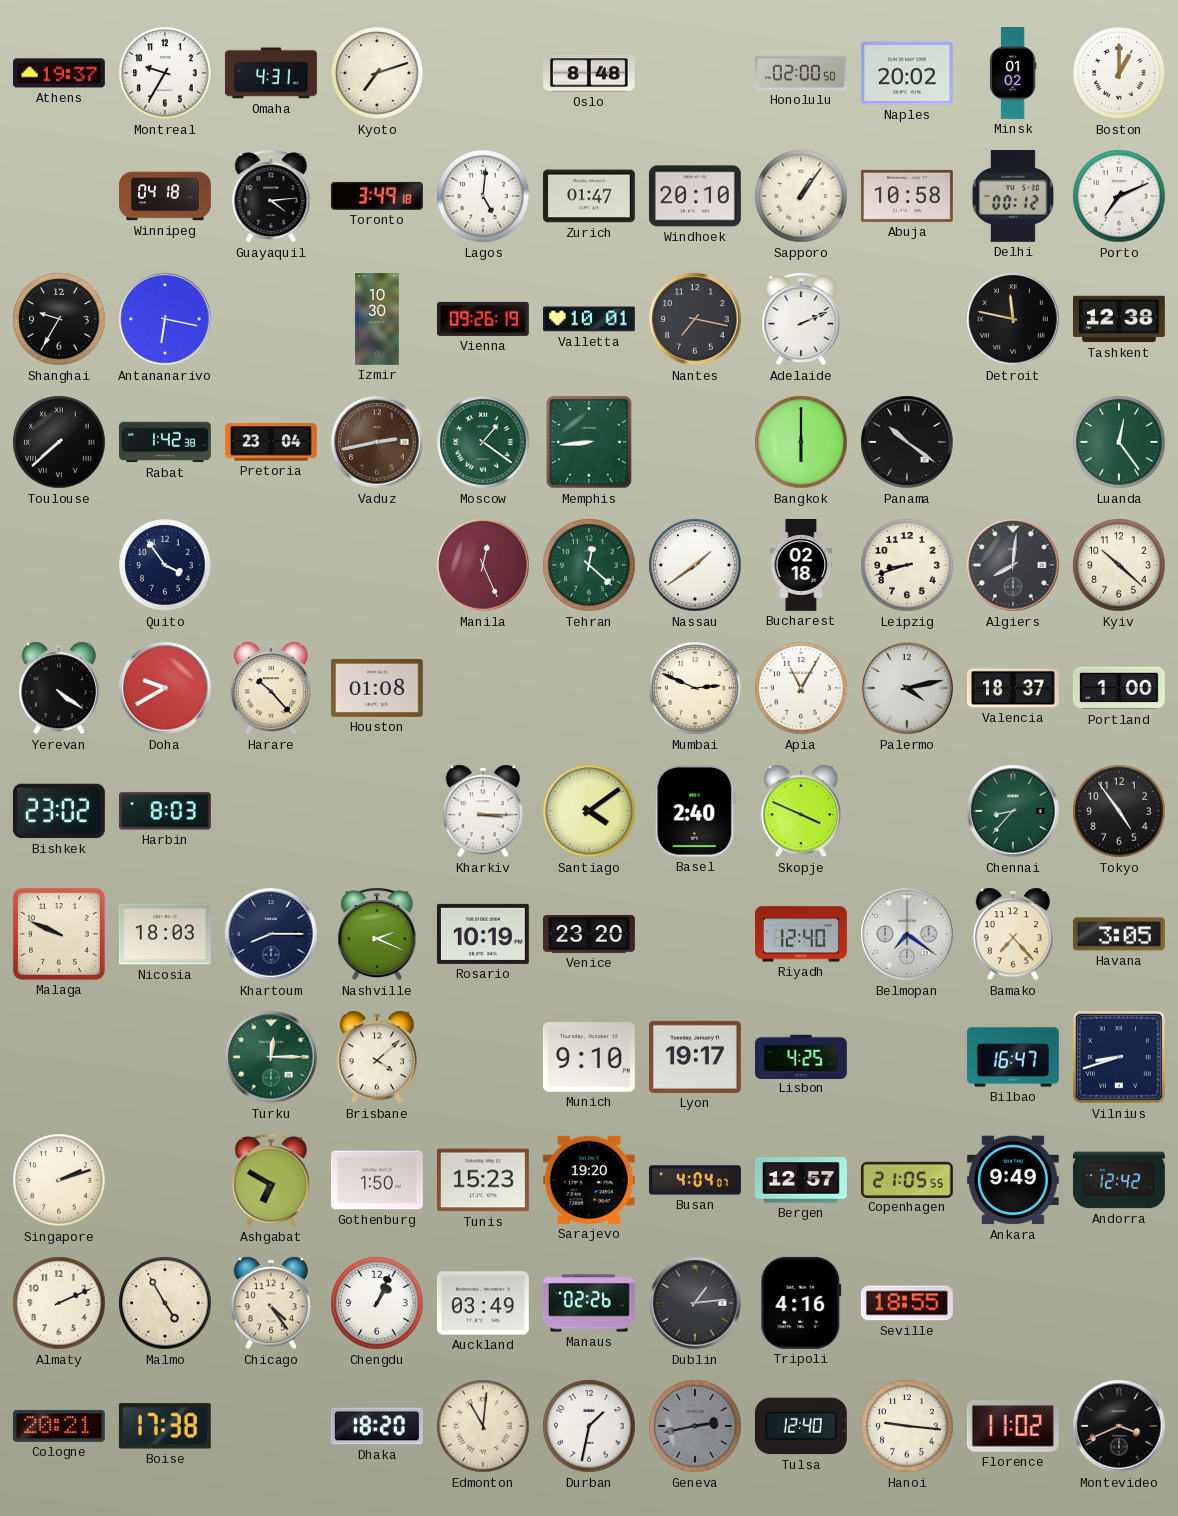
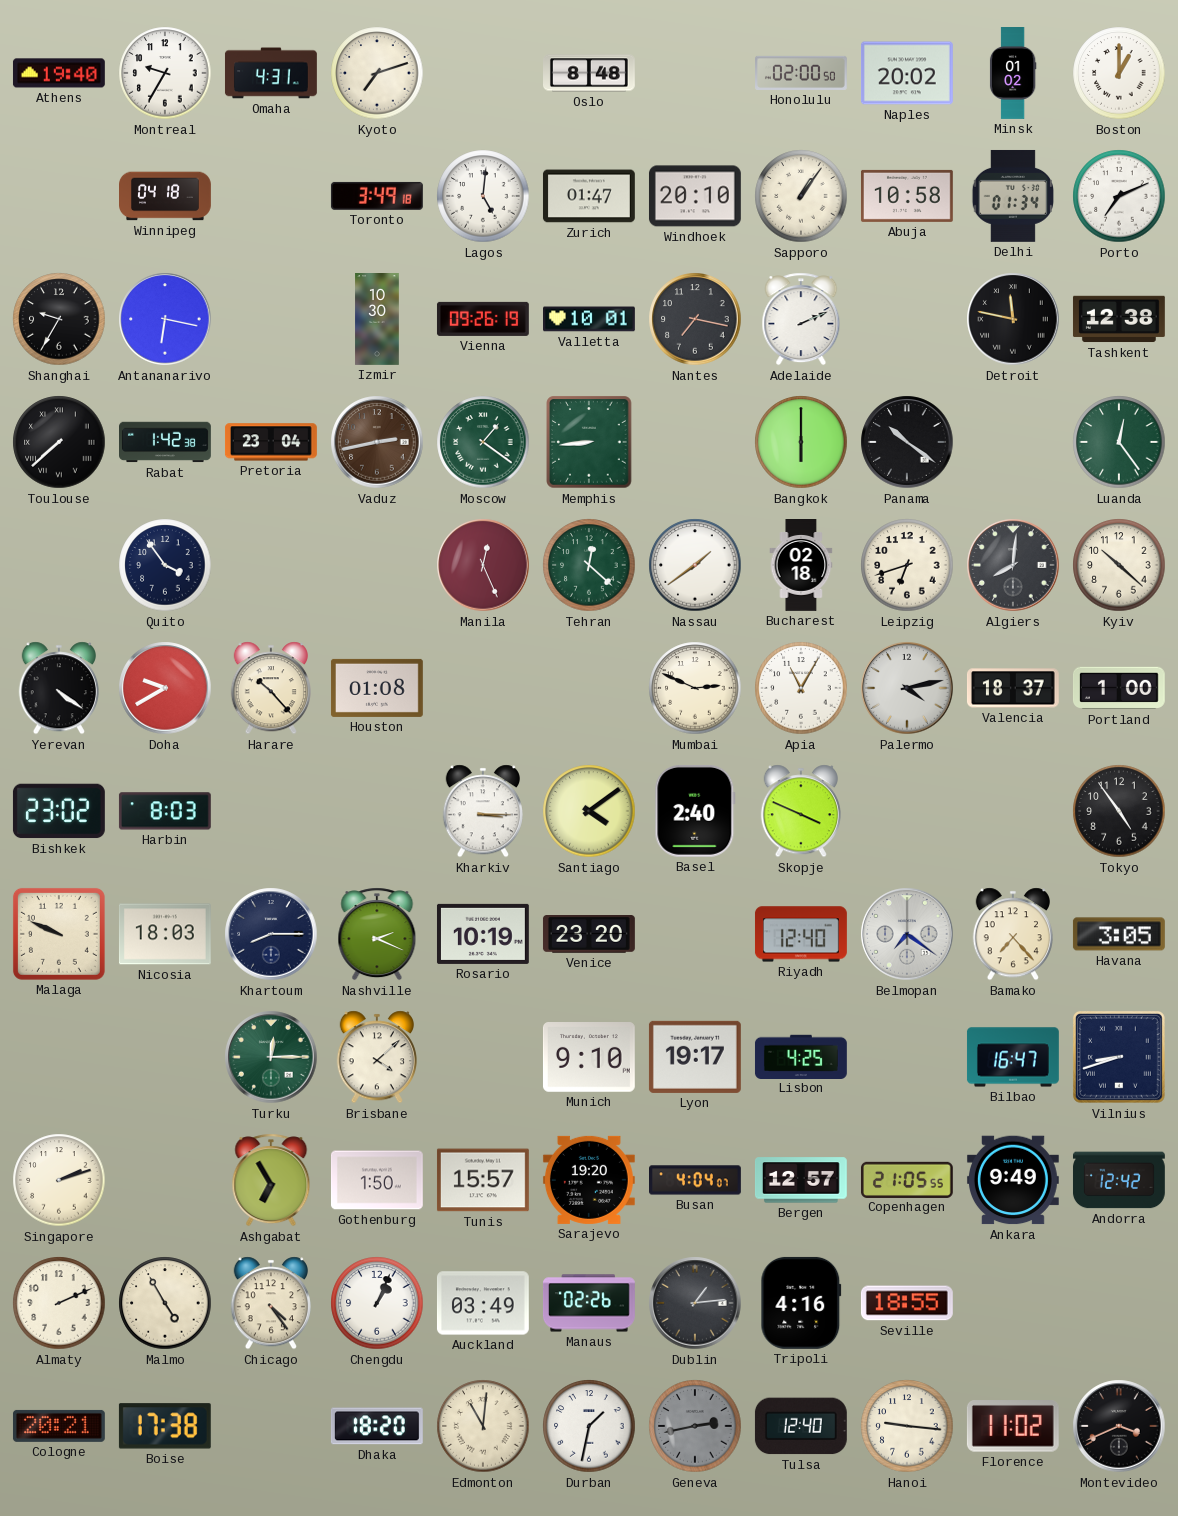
Athens: 19:37 -> 19:40
Guayaquil: 4:14 -> none
Delhi: 00:12 -> 01:34
Leipzig: 8:42 -> 6:42
Chennai: 8:37 -> none
Ashgabat: 6:50 -> 6:55
Tunis: 15:23 -> 15:57
